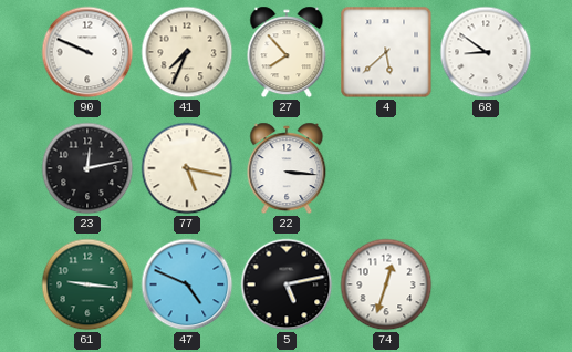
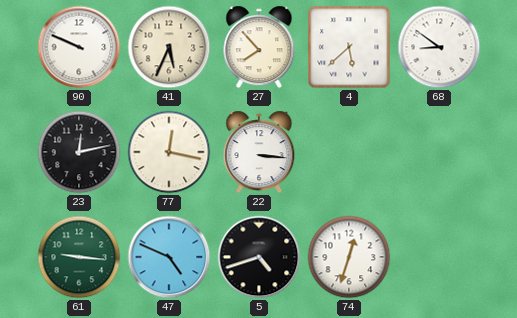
41: 7:34 -> 5:34
77: 5:17 -> 12:17
5: 5:13 -> 4:42
